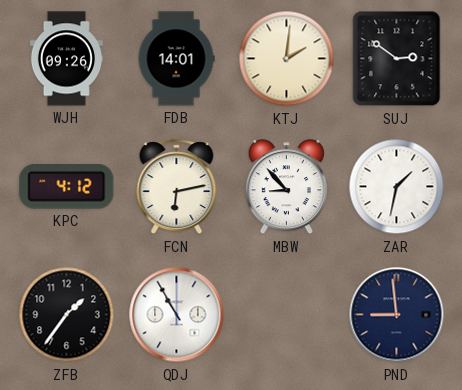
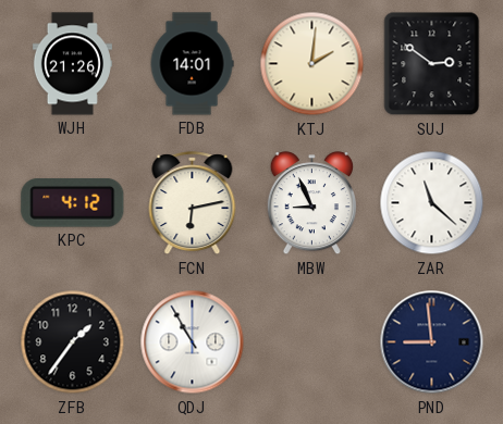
WJH: 09:26 -> 21:26
MBW: 8:53 -> 8:56
ZAR: 1:32 -> 11:22
